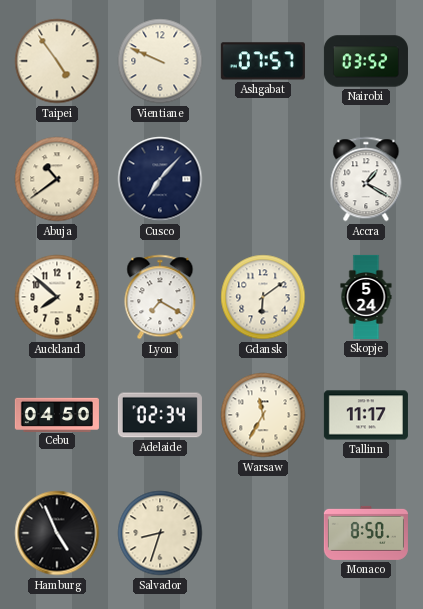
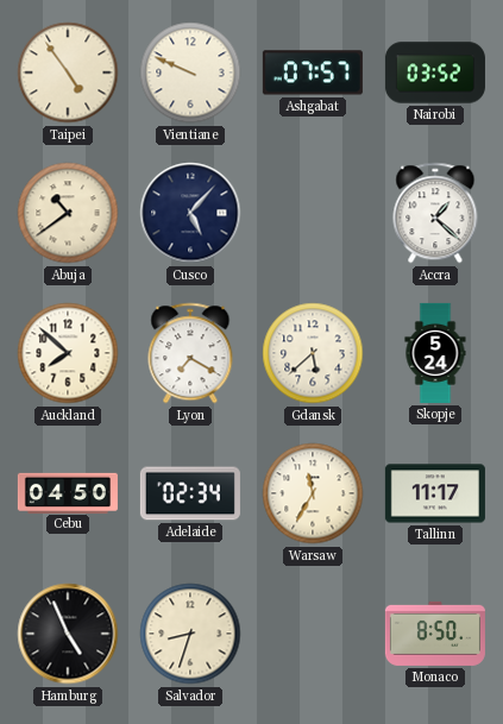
Cusco: 7:07 -> 5:07
Accra: 1:20 -> 1:22
Gdansk: 6:09 -> 5:38
